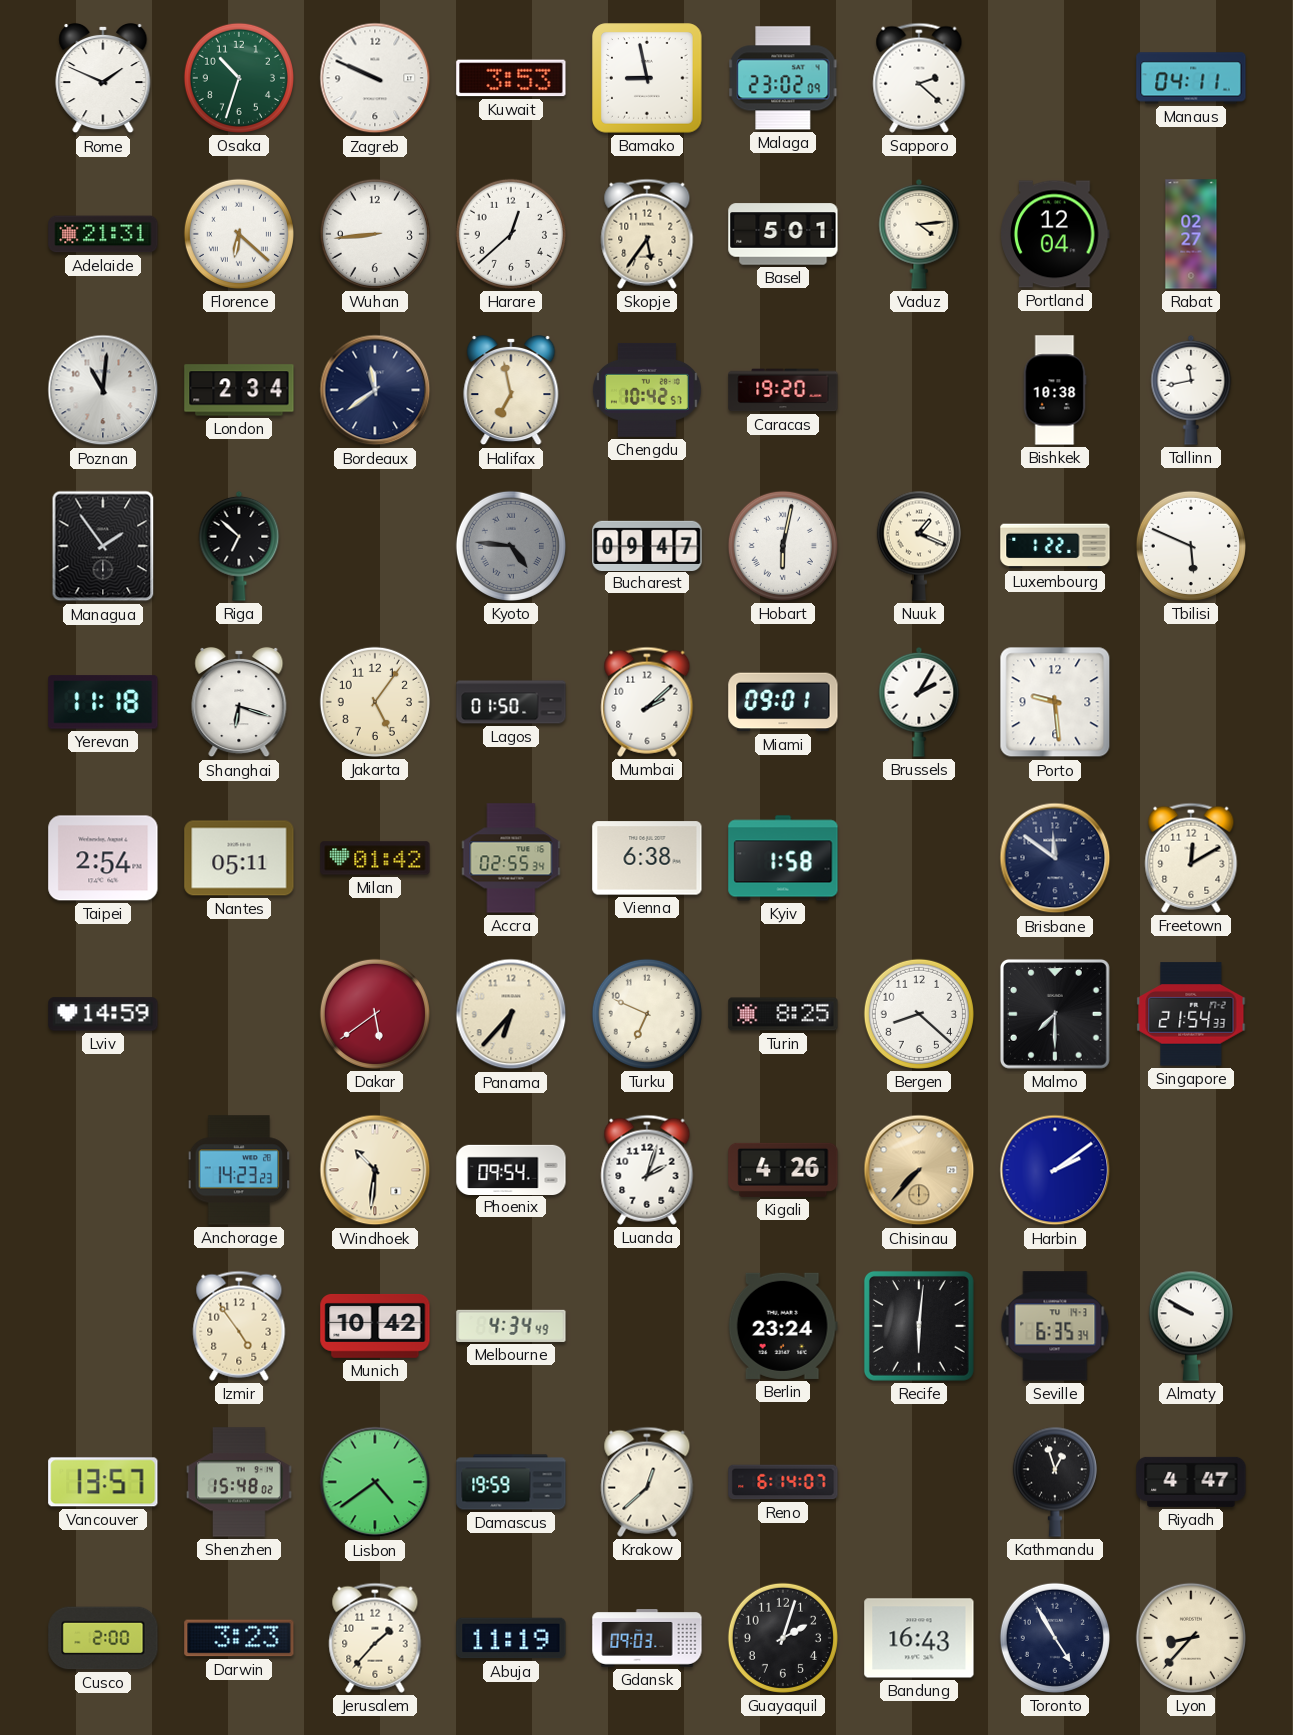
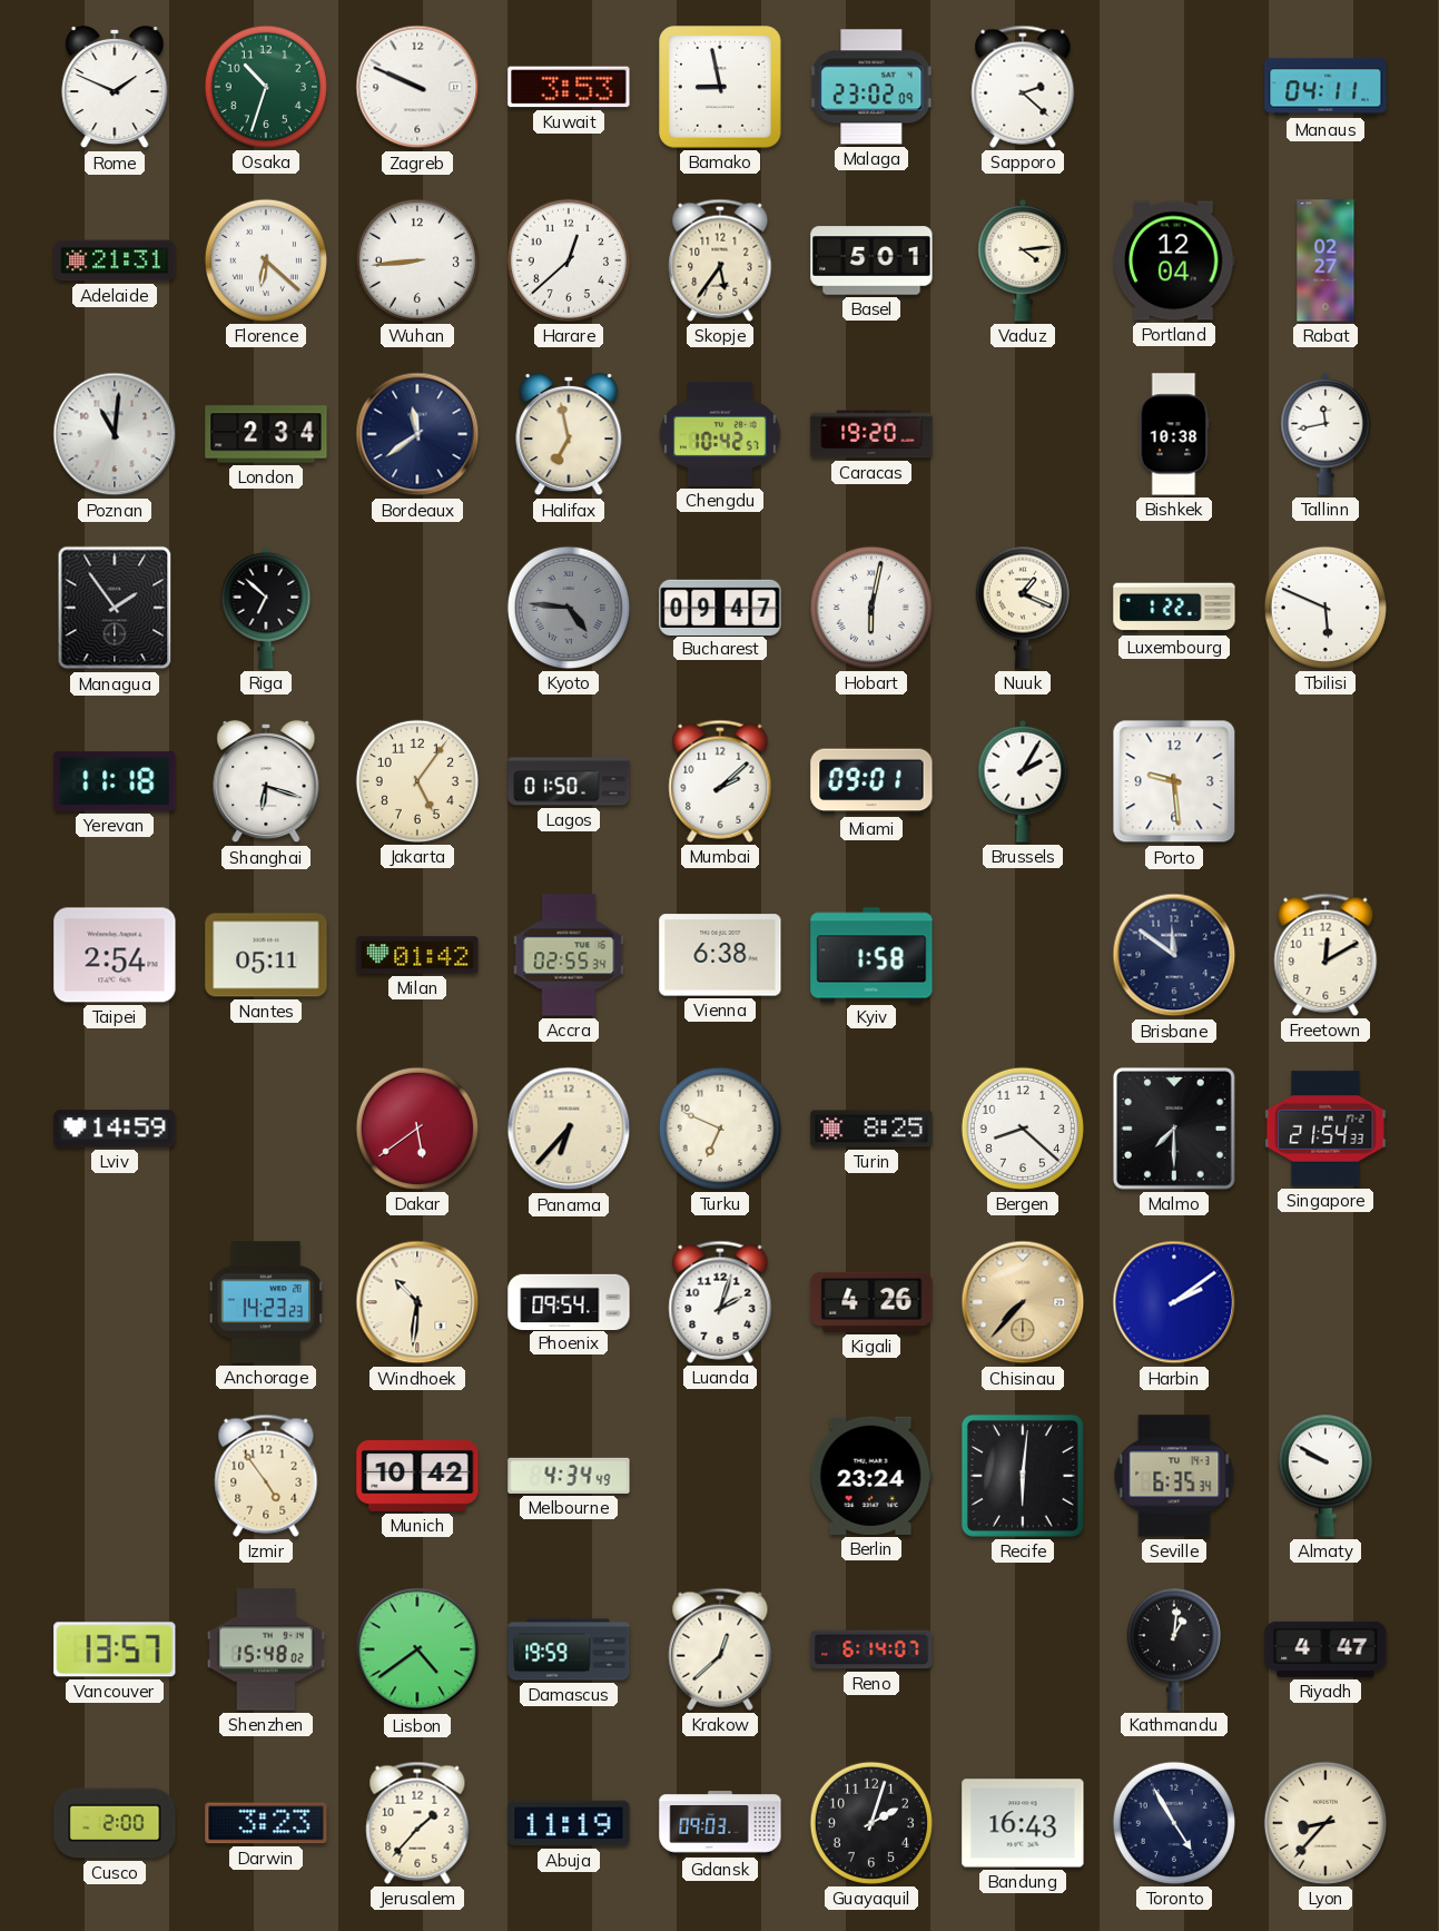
Kathmandu: 12:57 -> 1:01
